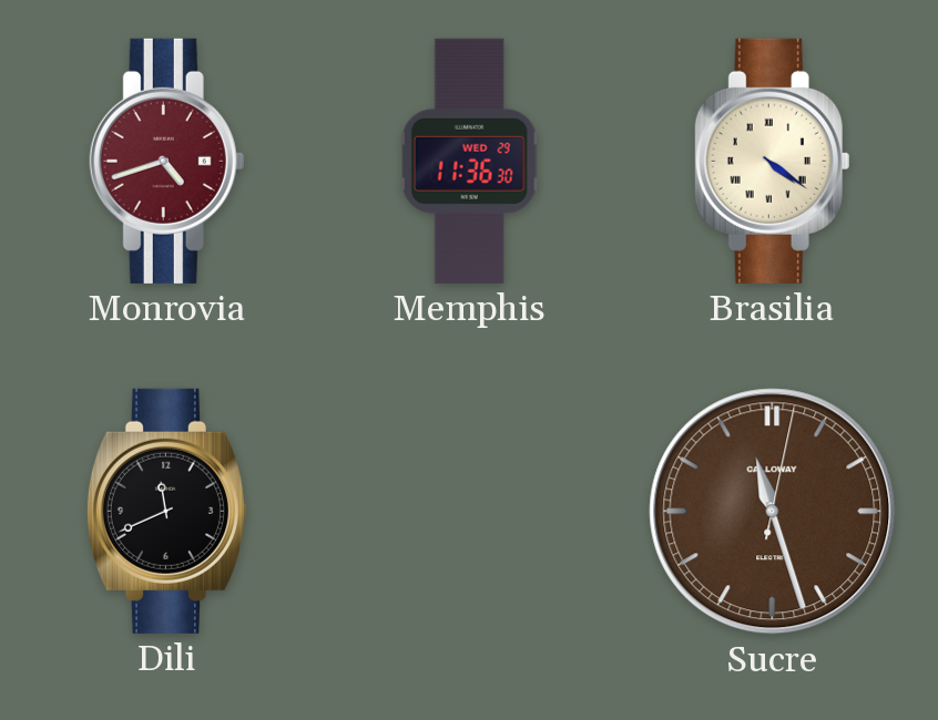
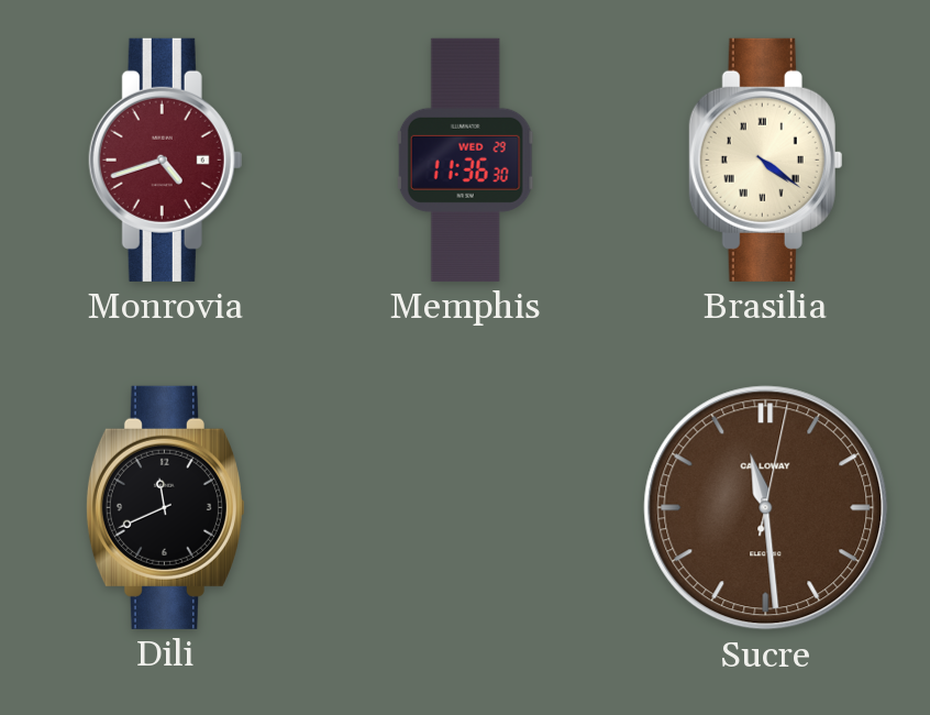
Sucre: 11:27 -> 11:29
